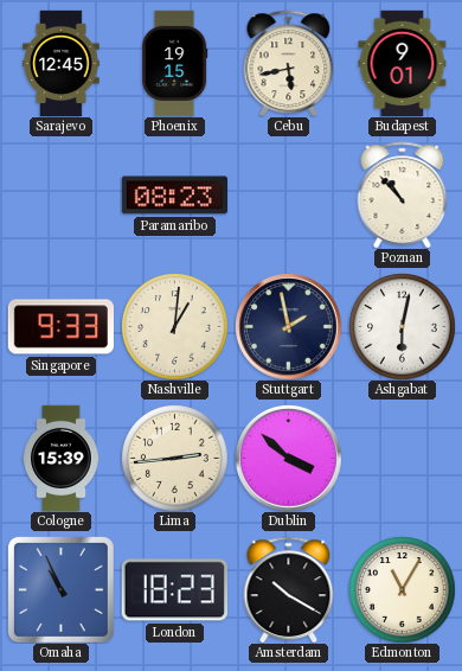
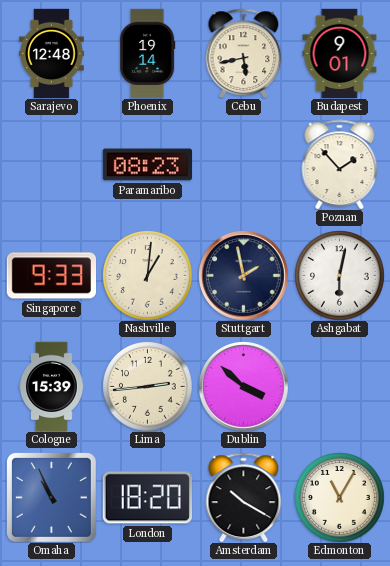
Sarajevo: 12:45 -> 12:48
Phoenix: 19:15 -> 19:14
Poznan: 10:53 -> 1:53
London: 18:23 -> 18:20
